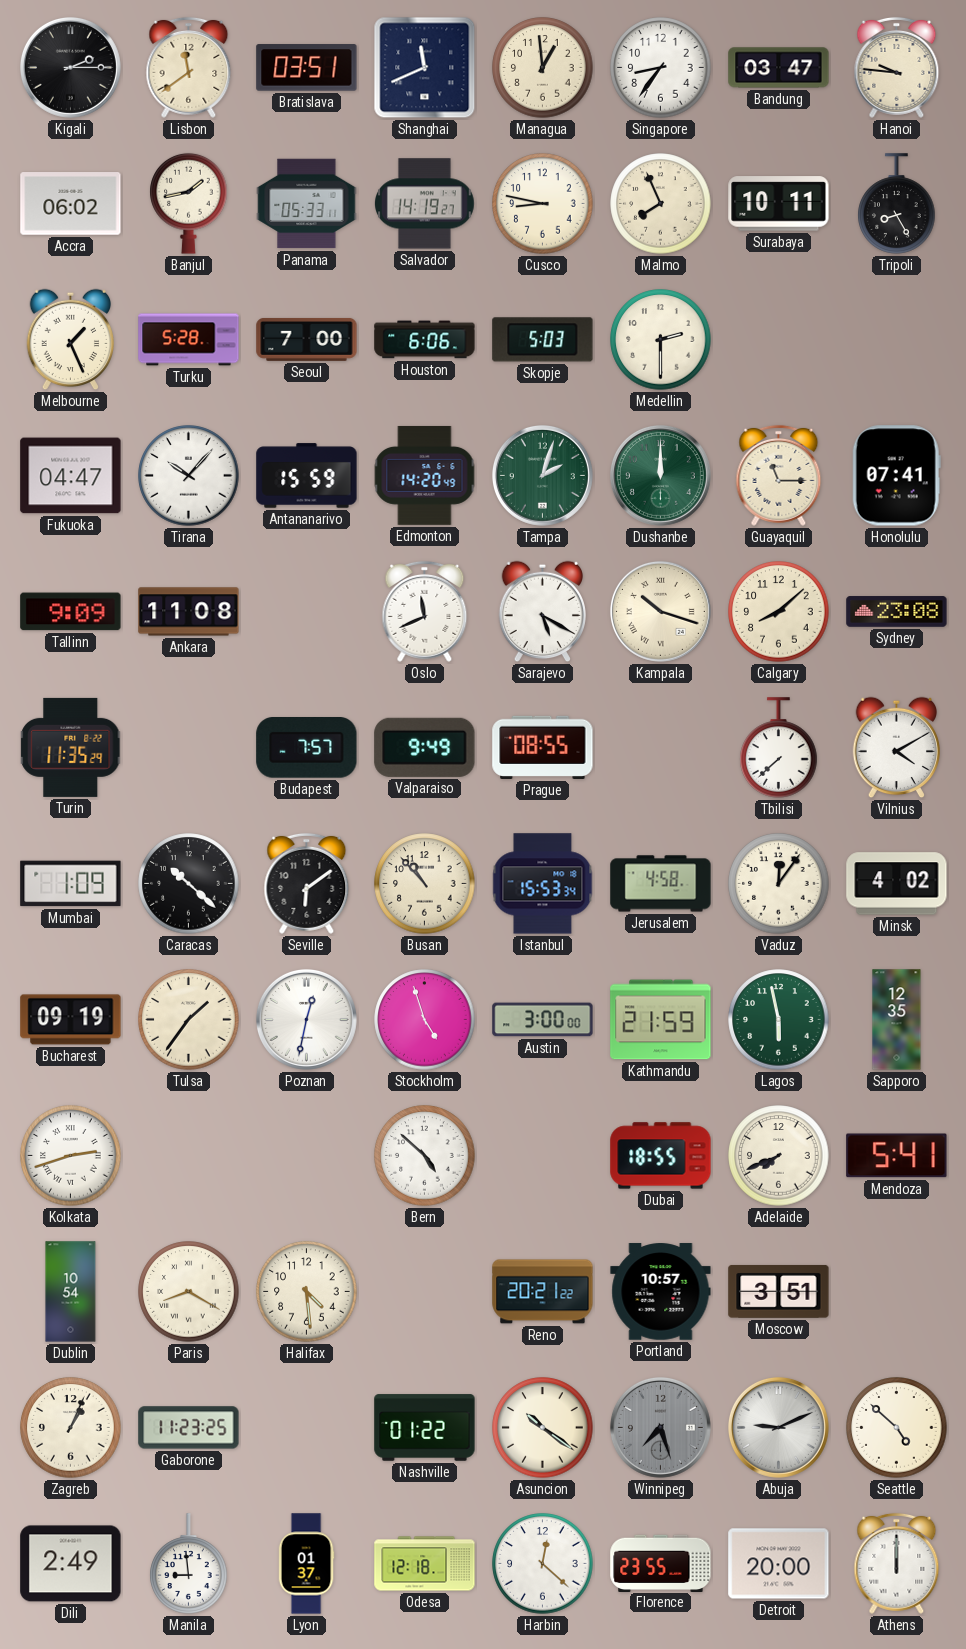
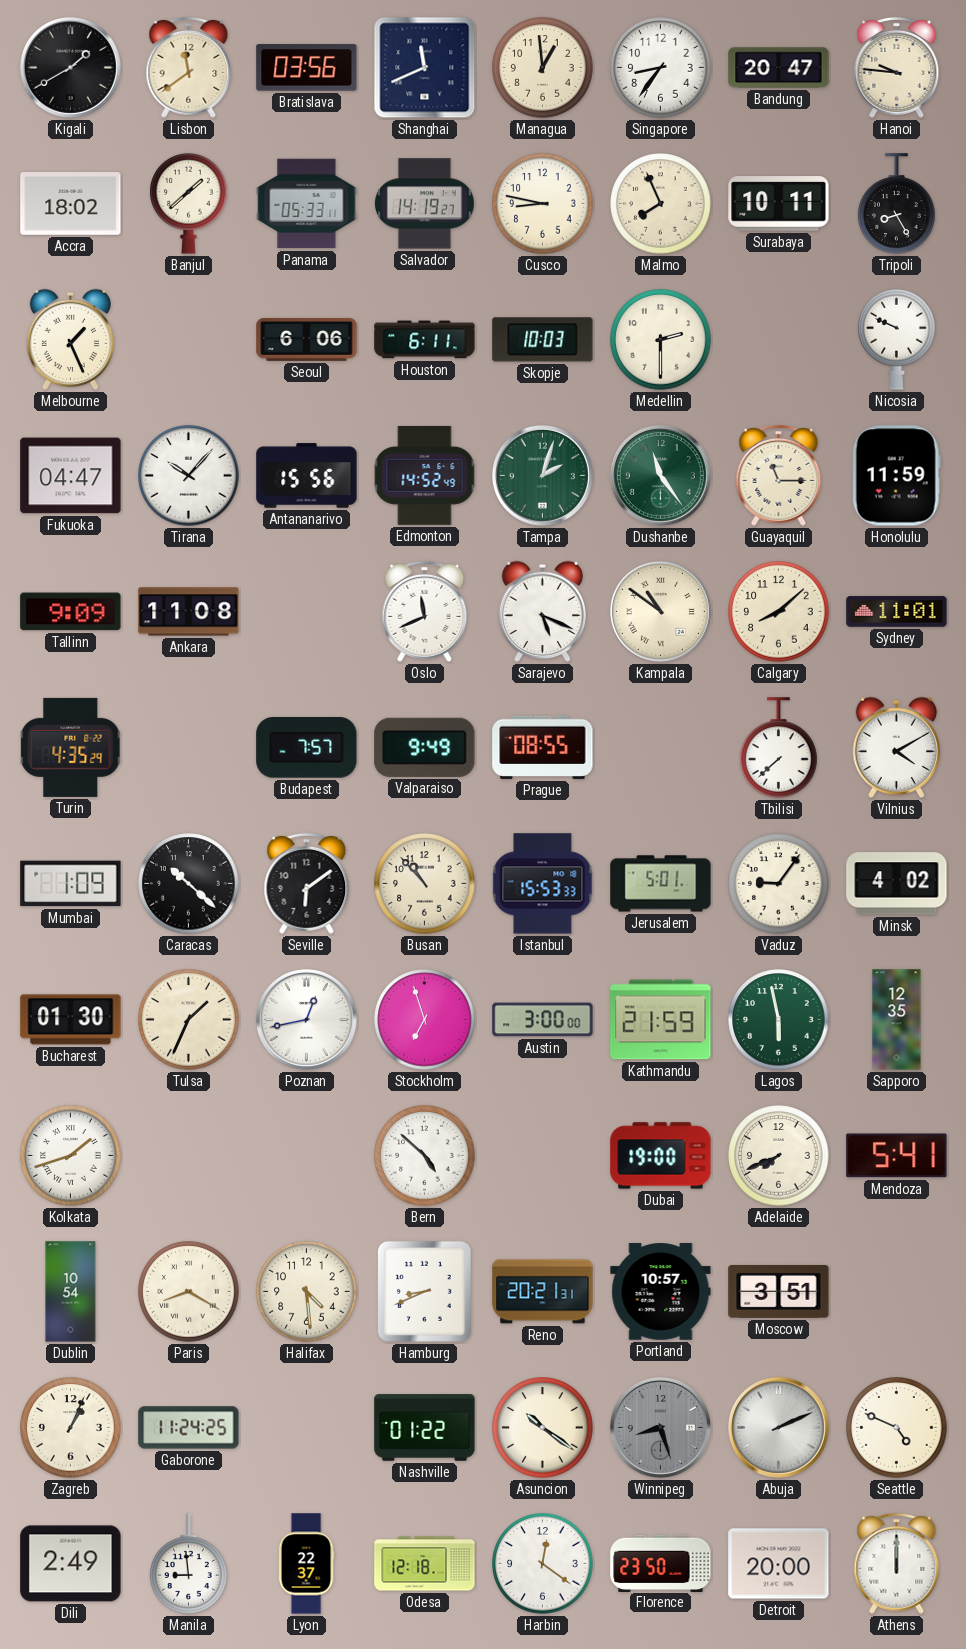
Kigali: 2:15 -> 1:40
Bratislava: 03:51 -> 03:56
Bandung: 03:47 -> 20:47
Accra: 06:02 -> 18:02
Banjul: 1:43 -> 1:38
Turku: 5:28 -> none
Seoul: 7:00 -> 6:06
Houston: 6:06 -> 6:11
Skopje: 5:03 -> 10:03
Nicosia: none -> 9:49
Antananarivo: 15:59 -> 15:56
Edmonton: 14:20 -> 14:52
Dushanbe: 12:00 -> 11:24
Honolulu: 07:41 -> 11:59
Sarajevo: 5:20 -> 5:19
Kampala: 10:18 -> 10:51
Sydney: 23:08 -> 11:01
Turin: 11:35 -> 4:35
Istanbul: 15:53:34 -> 15:53:33
Jerusalem: 4:58 -> 5:01
Vaduz: 12:06 -> 9:06
Bucharest: 09:19 -> 01:30
Tulsa: 1:36 -> 1:34
Poznan: 12:32 -> 12:43
Stockholm: 4:57 -> 6:57
Kolkata: 2:42 -> 1:42
Dubai: 18:55 -> 19:00
Hamburg: none -> 8:41
Reno: 20:21:22 -> 20:21:31
Gaborone: 11:23 -> 11:24
Winnipeg: 7:27 -> 8:27
Abuja: 9:11 -> 2:11
Seattle: 4:52 -> 4:49
Lyon: 01:37 -> 22:37
Harbin: 12:22 -> 12:21
Florence: 23:55 -> 23:50
